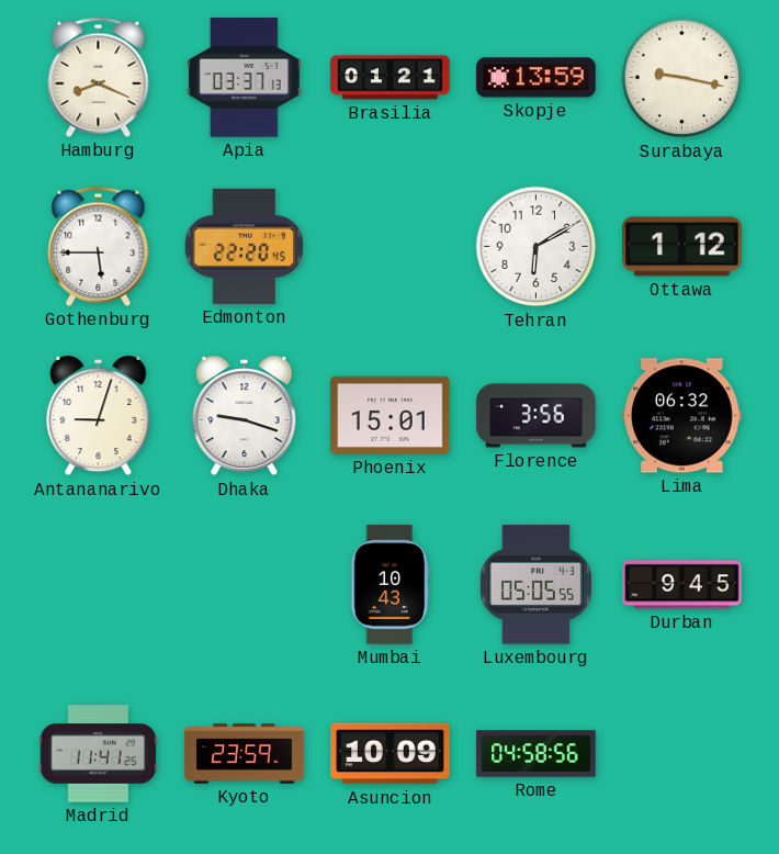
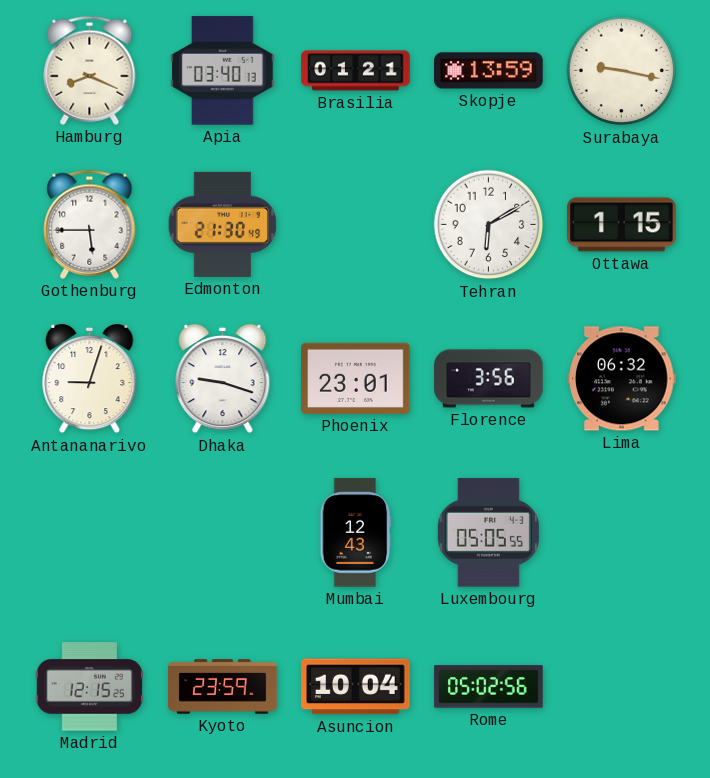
Apia: 03:37 -> 03:40
Edmonton: 22:20 -> 21:30
Ottawa: 1:12 -> 1:15
Phoenix: 15:01 -> 23:01
Mumbai: 10:43 -> 12:43
Durban: 9:45 -> none
Madrid: 11:41 -> 12:15
Asuncion: 10:09 -> 10:04
Rome: 04:58 -> 05:02
